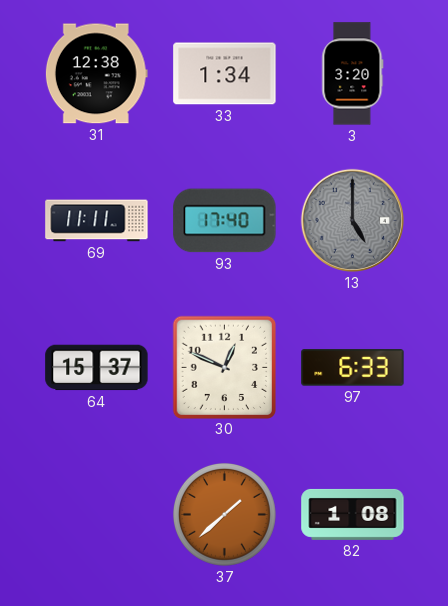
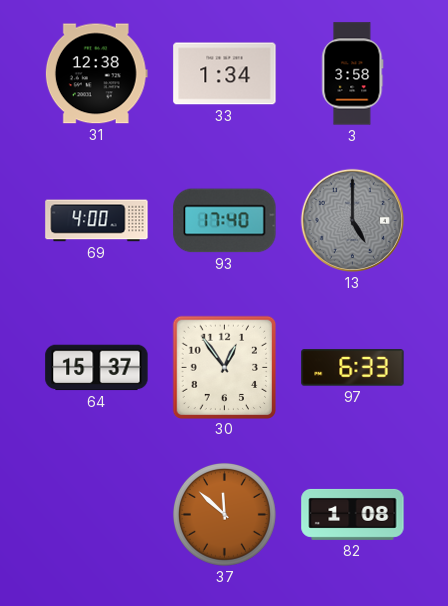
3: 3:20 -> 3:58
69: 11:11 -> 4:00
30: 12:49 -> 12:54
37: 1:38 -> 11:52
